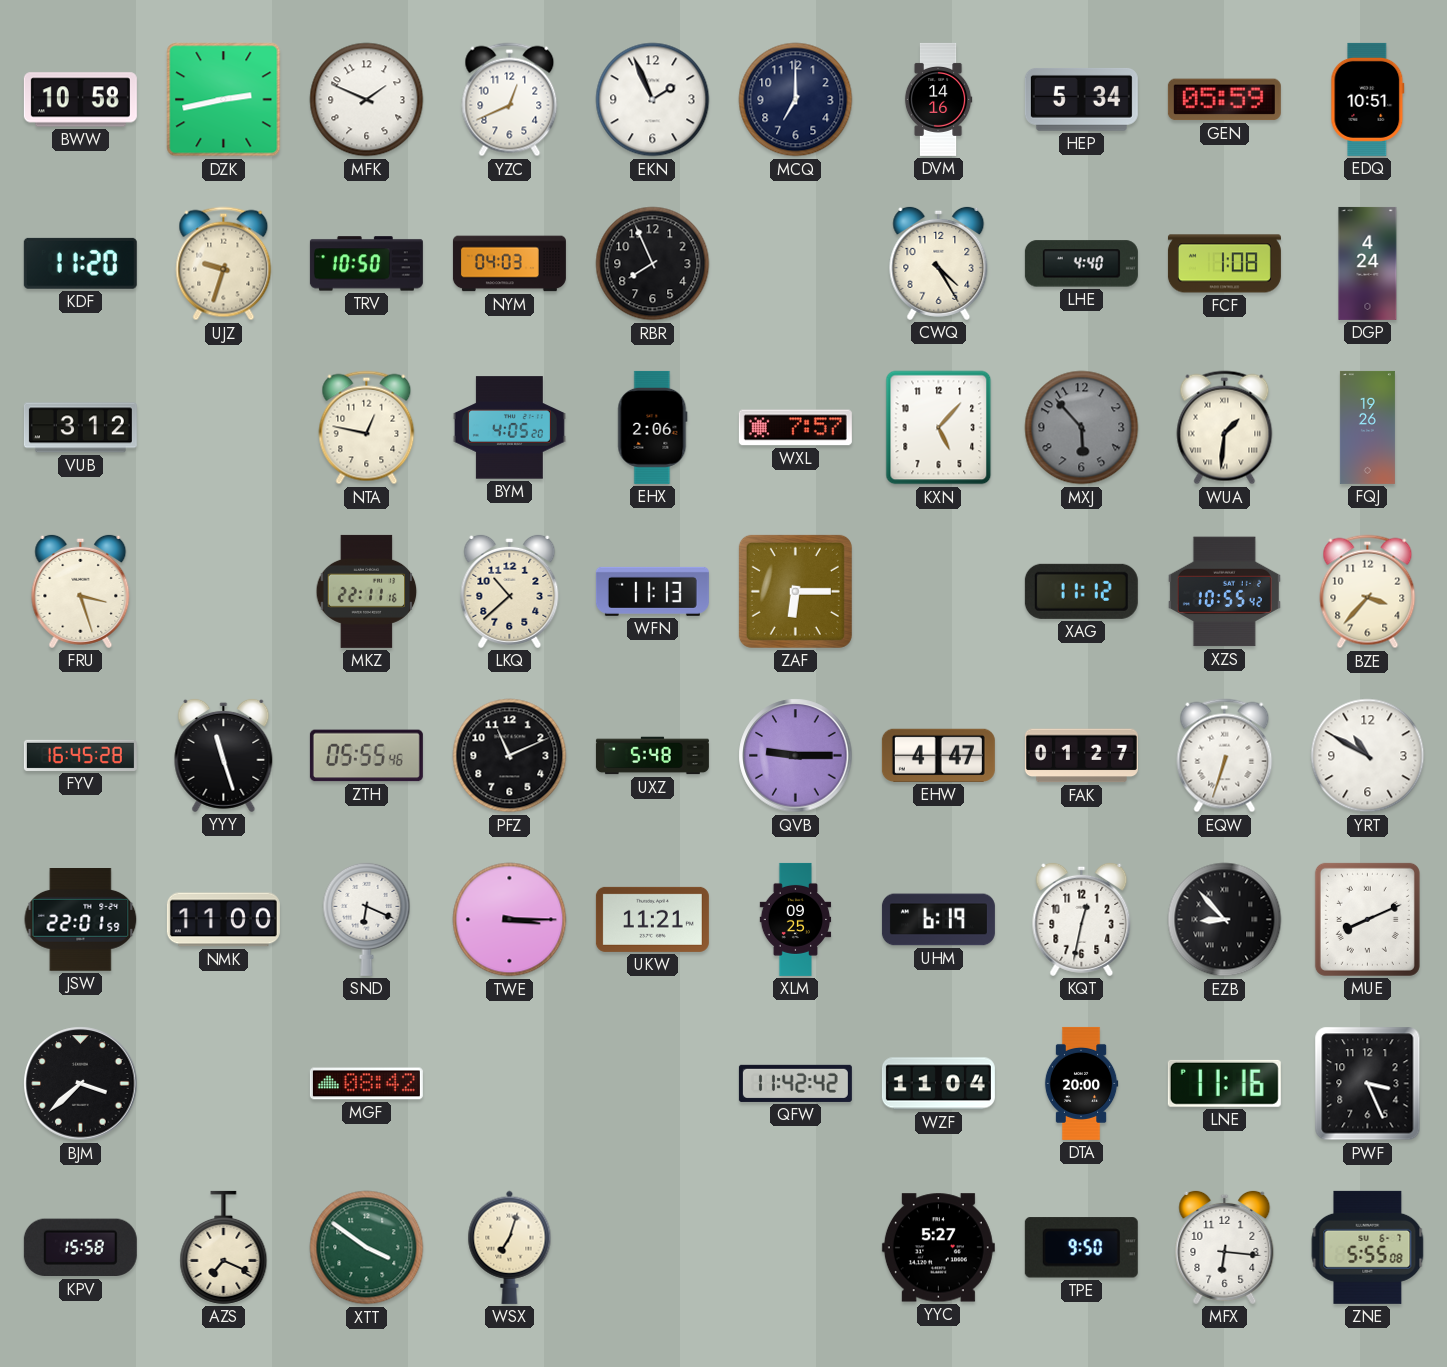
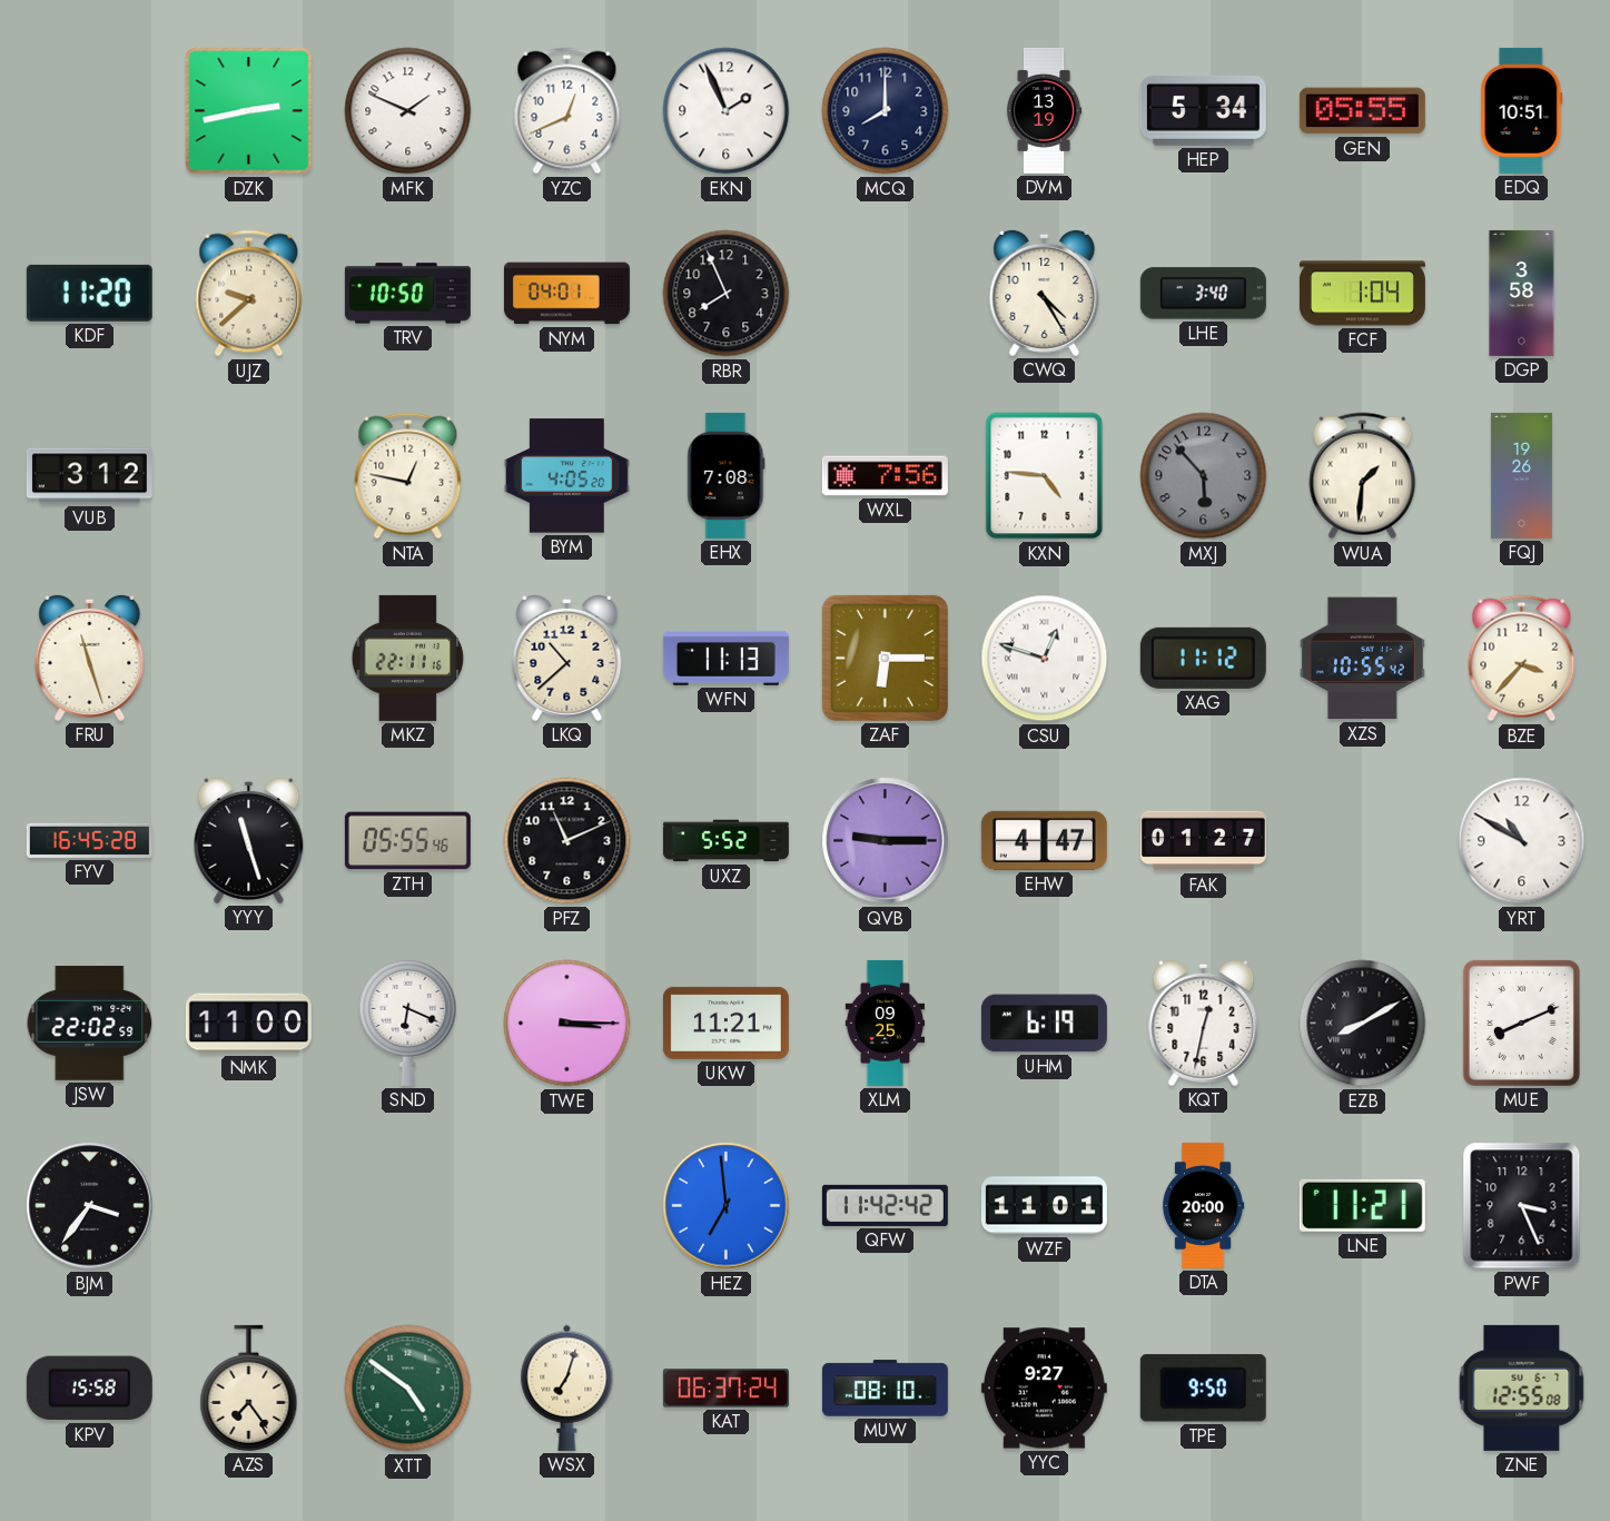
BWW: 10:58 -> none
MCQ: 7:00 -> 8:00
DVM: 14:16 -> 13:19
GEN: 05:59 -> 05:55
UJZ: 9:33 -> 9:38
NYM: 04:03 -> 04:01
LHE: 4:40 -> 3:40
FCF: 1:08 -> 1:04
DGP: 4:24 -> 3:58
EHX: 2:06 -> 7:08
WXL: 7:57 -> 7:56
KXN: 5:07 -> 4:46
FRU: 3:27 -> 11:27
CSU: none -> 12:48
UXZ: 5:48 -> 5:52
EQW: 6:33 -> none
JSW: 22:01 -> 22:02
EZB: 8:53 -> 8:10
BJM: 3:38 -> 3:36
MGF: 08:42 -> none
HEZ: none -> 6:59
WZF: 11:04 -> 11:01
LNE: 11:16 -> 11:21
AZS: 7:19 -> 7:24
XTT: 3:51 -> 4:51
KAT: none -> 06:37
MUW: none -> 08:10
YYC: 5:27 -> 9:27
MFX: 6:16 -> none
ZNE: 5:55 -> 12:55
